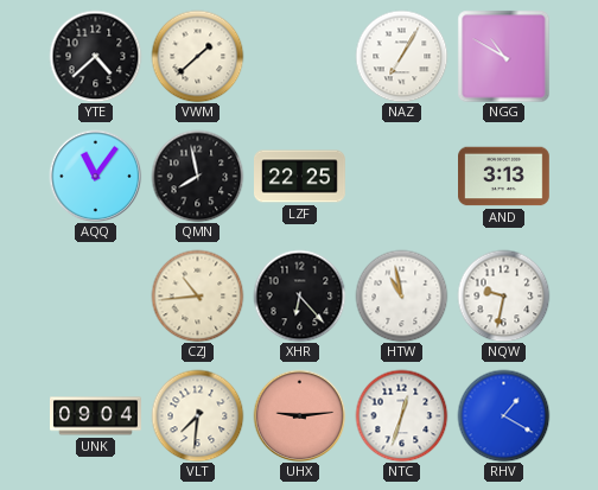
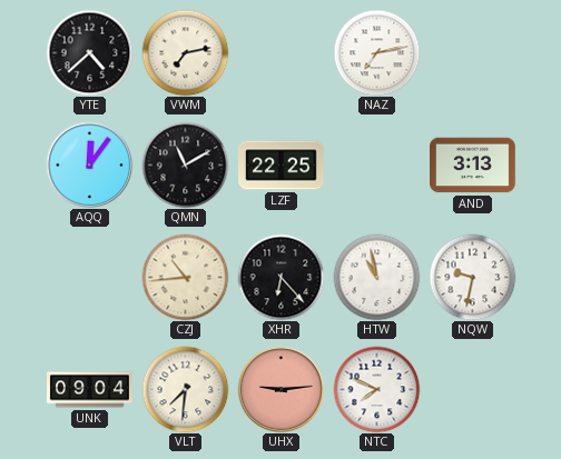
VWM: 1:38 -> 7:13
NAZ: 7:05 -> 7:13
NGG: 10:50 -> none
AQQ: 11:06 -> 12:06
QMN: 7:58 -> 11:10
NTC: 12:33 -> 7:49
RHV: 1:20 -> none
